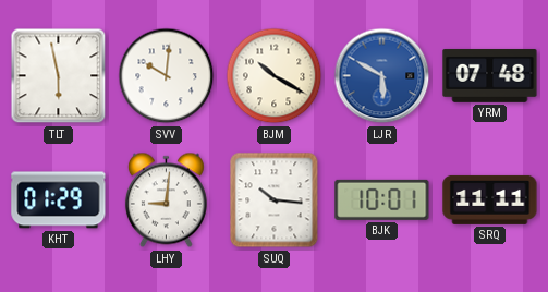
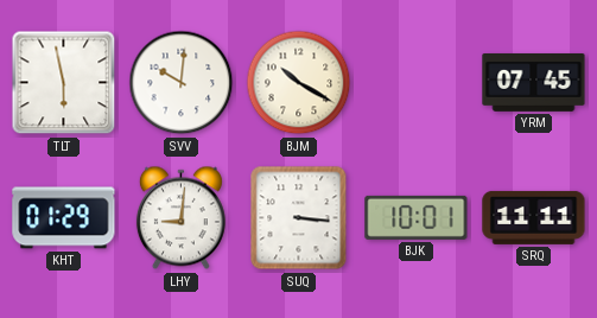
LJR: 5:50 -> none
YRM: 07:48 -> 07:45
SUQ: 10:16 -> 3:16
